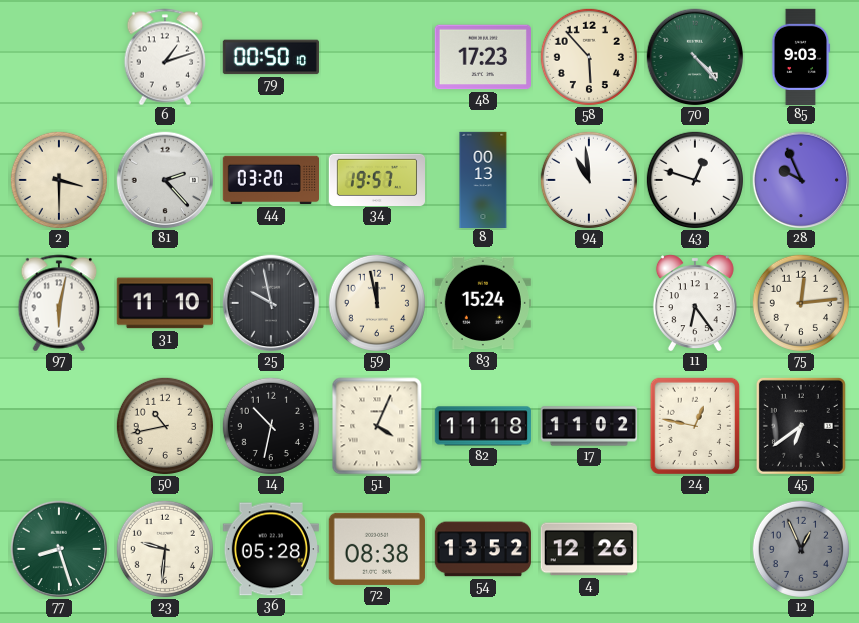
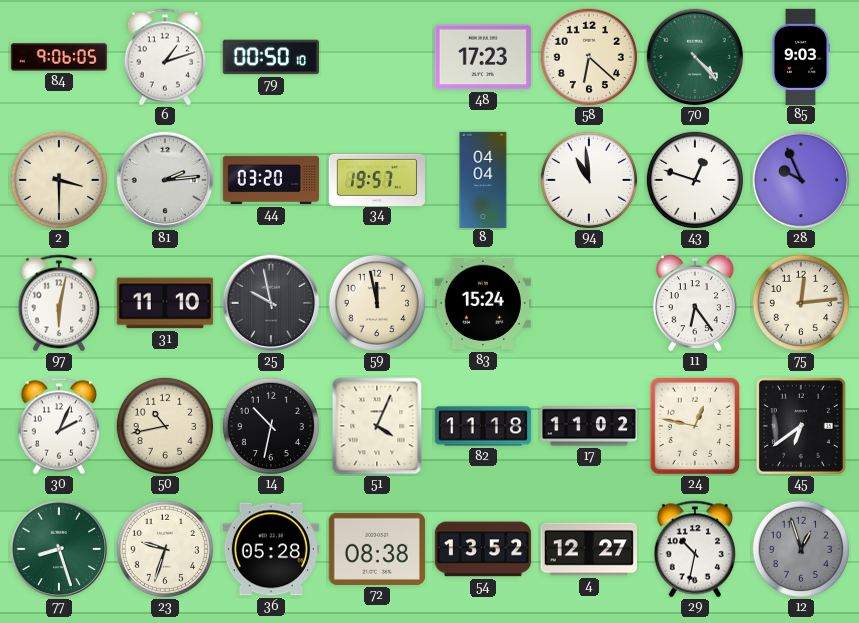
84: none -> 9:06
58: 5:53 -> 6:22
81: 2:23 -> 2:14
8: 00:13 -> 04:04
30: none -> 2:04
23: 9:31 -> 9:33
4: 12:26 -> 12:27
29: none -> 10:32
12: 12:56 -> 12:57
